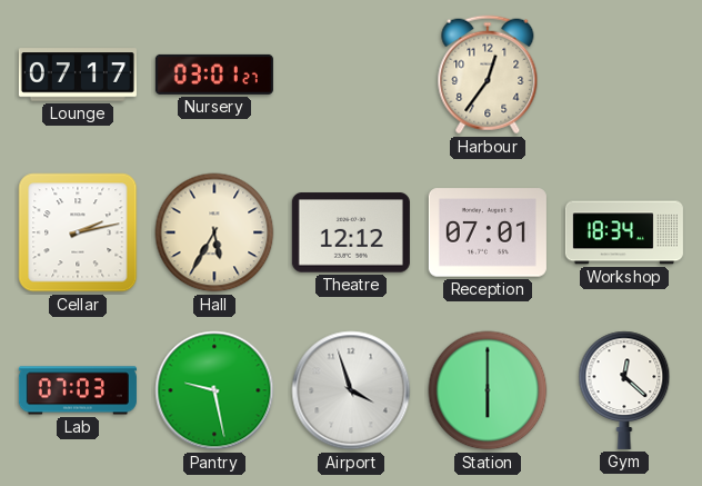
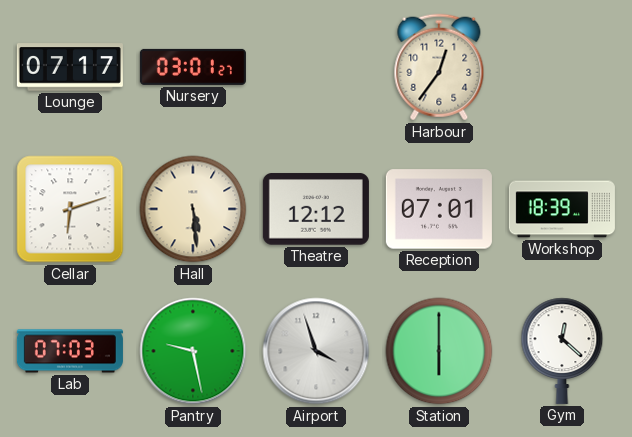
Cellar: 2:13 -> 6:12
Hall: 5:35 -> 5:29
Workshop: 18:34 -> 18:39
